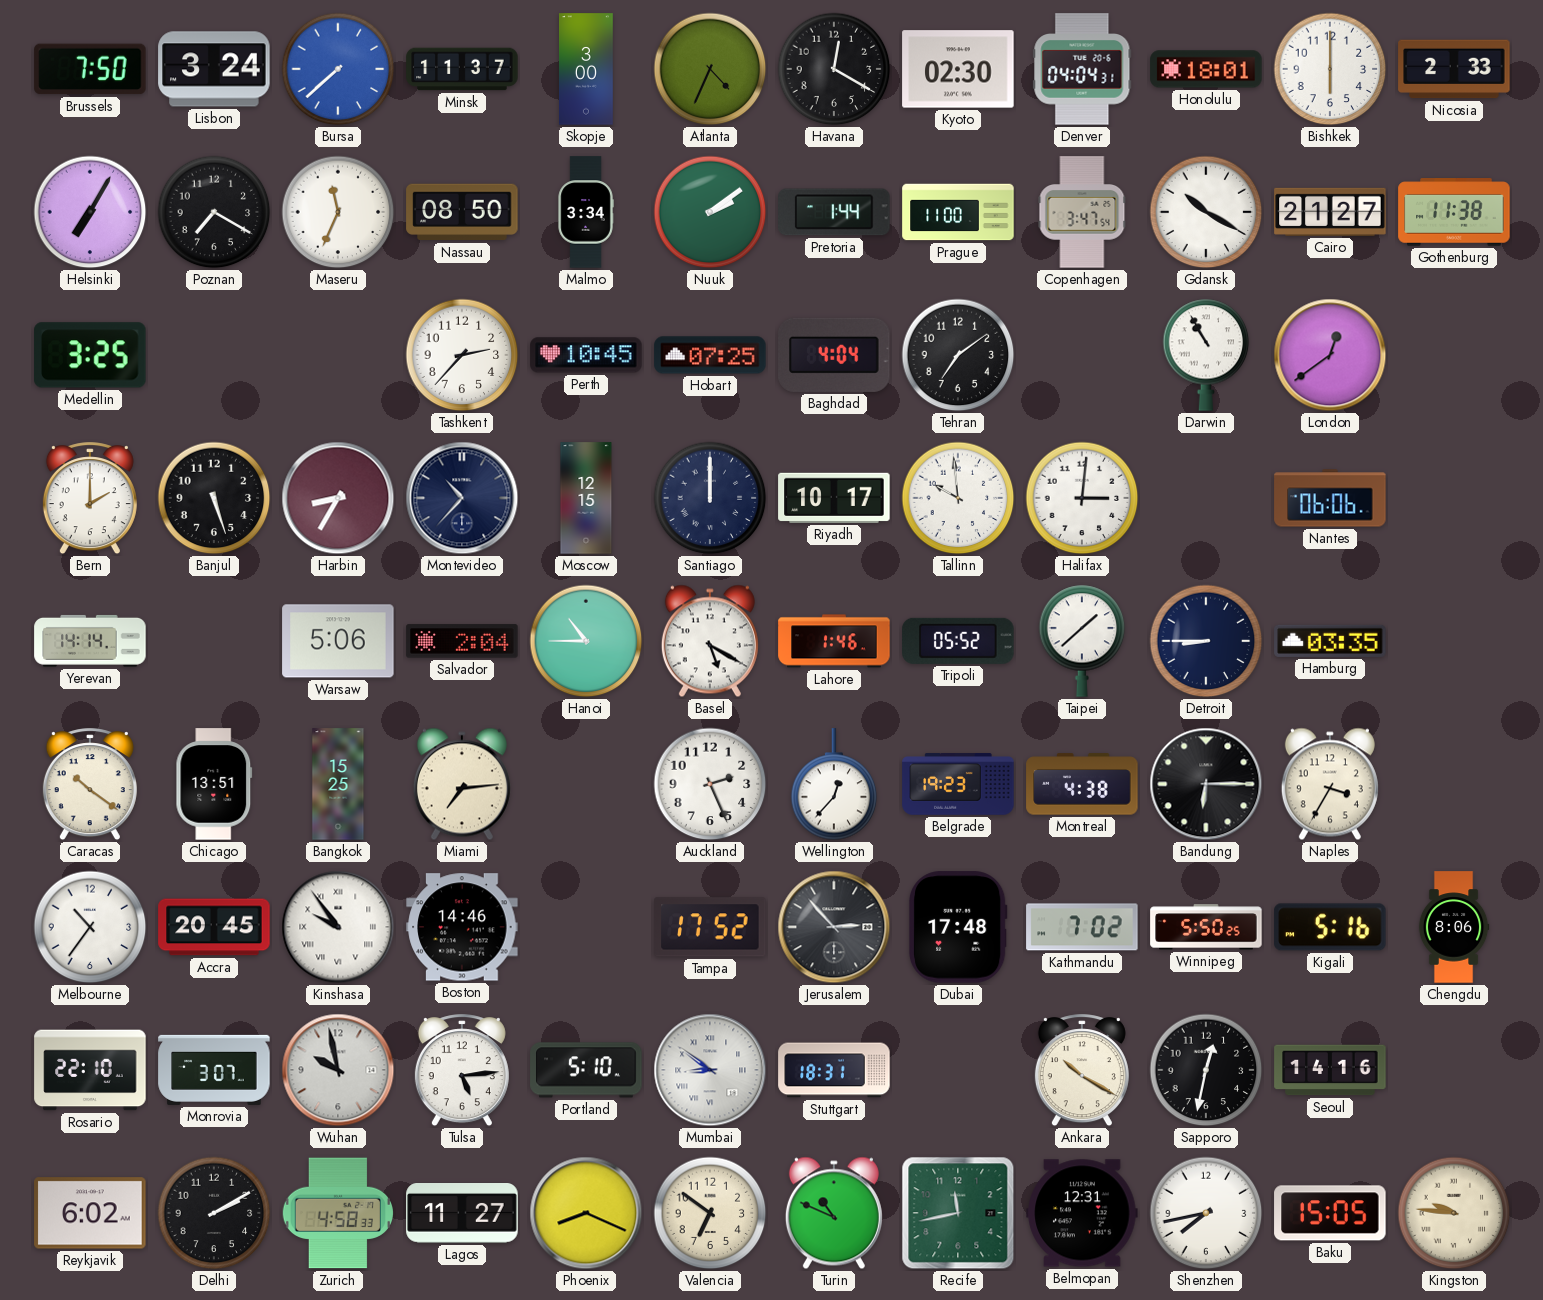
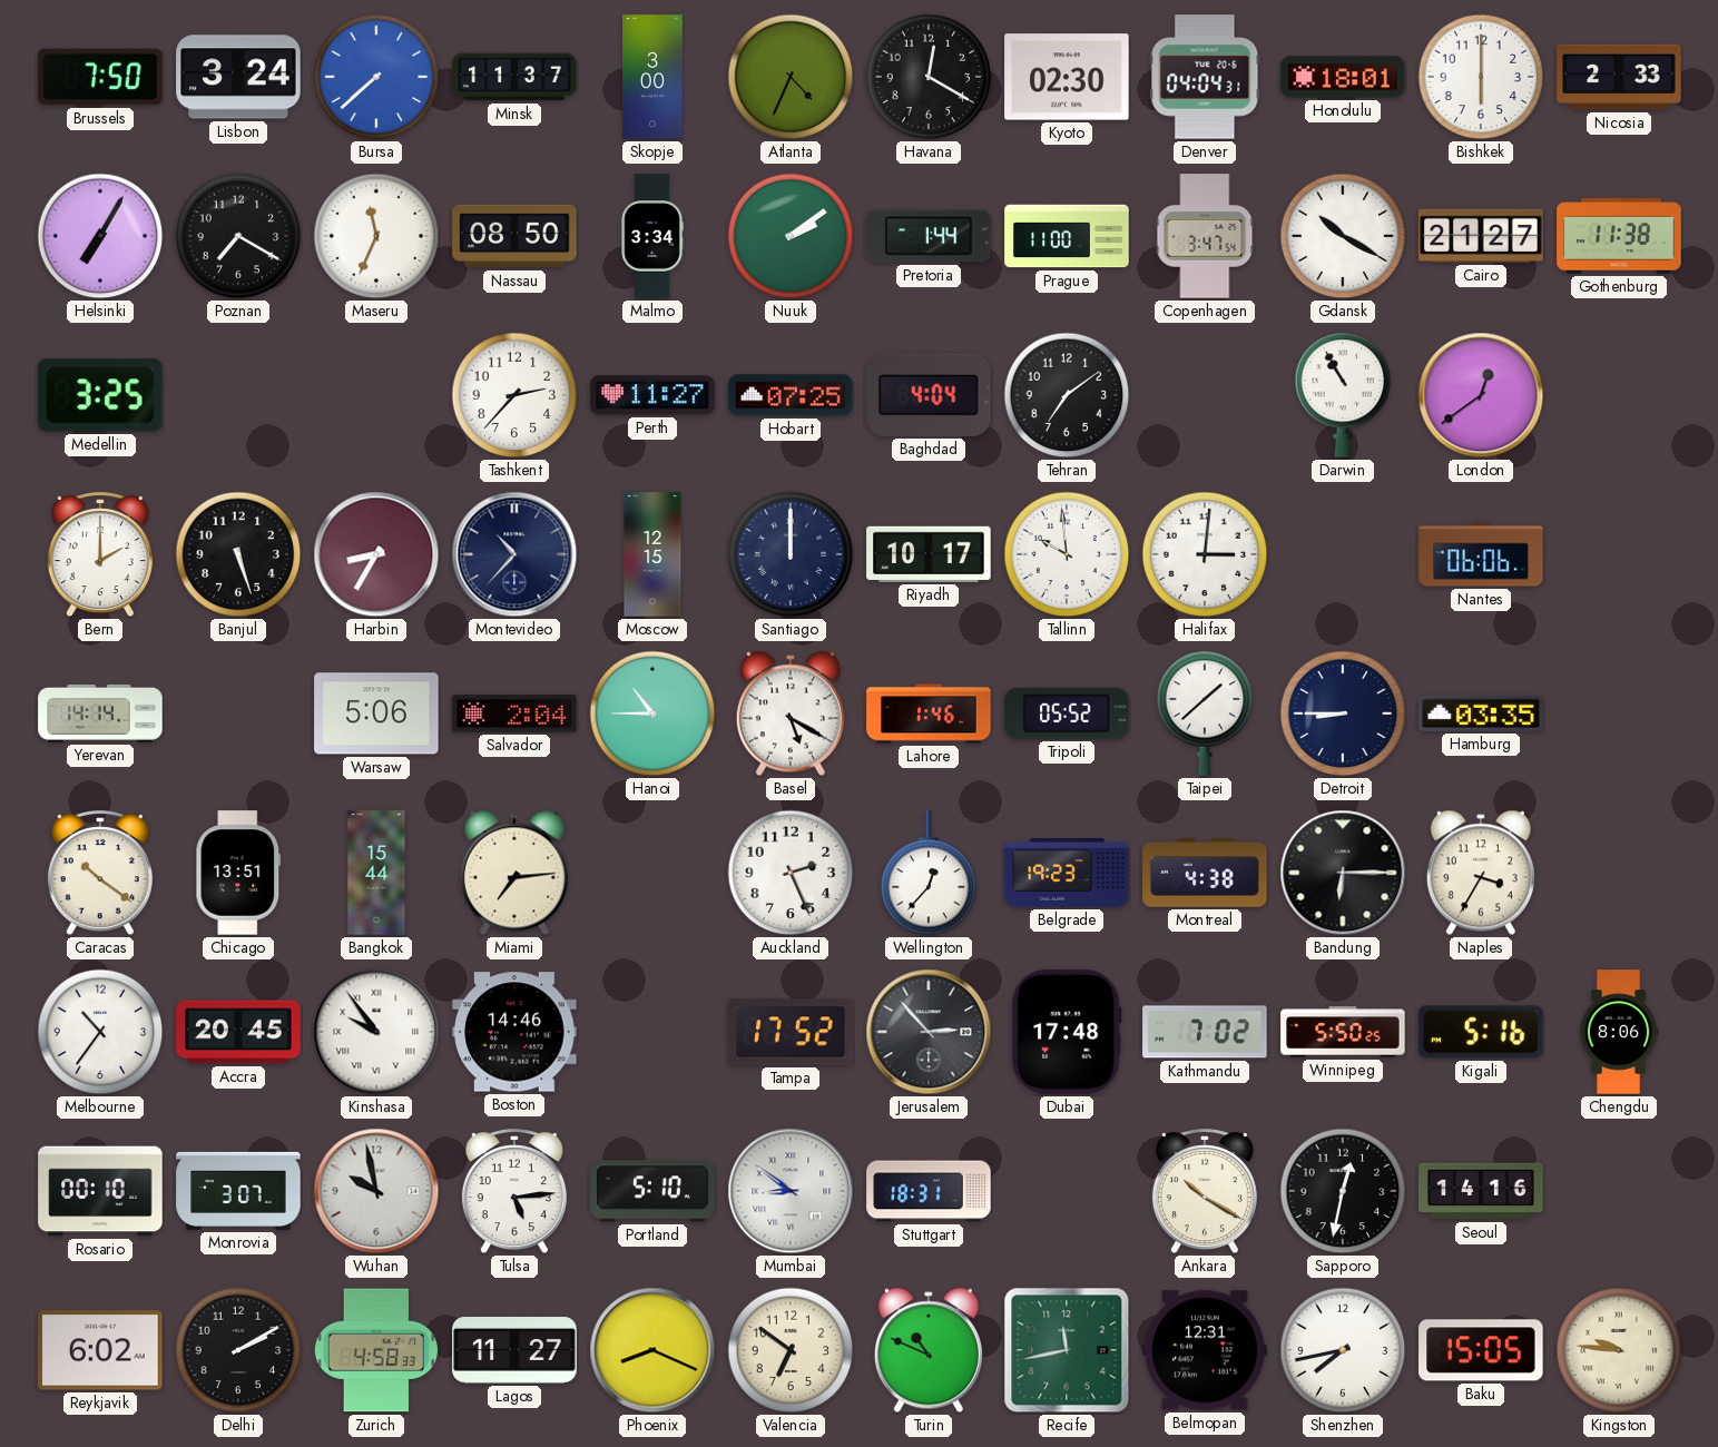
Perth: 10:45 -> 11:27
Bangkok: 15:25 -> 15:44
Rosario: 22:10 -> 00:10
